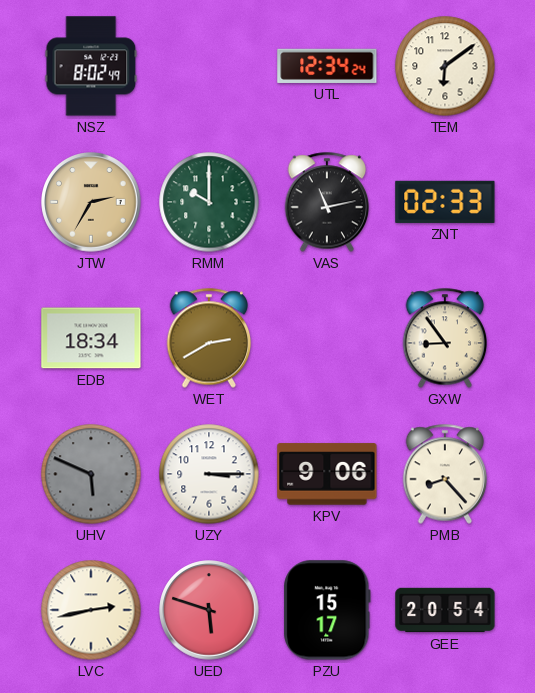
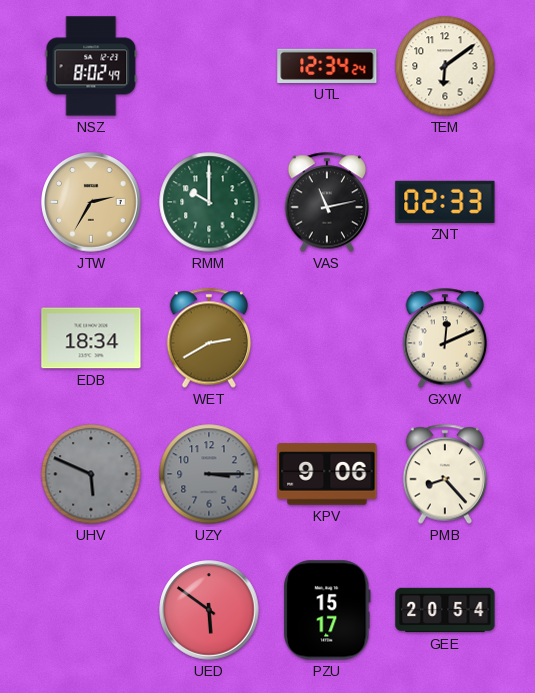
GXW: 8:54 -> 12:11
UZY dial: white -> grey
LVC: 2:43 -> none
UED: 5:48 -> 5:51
